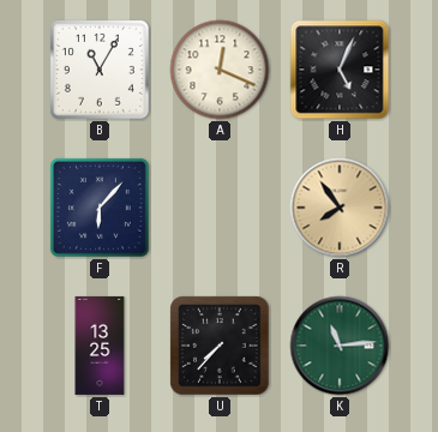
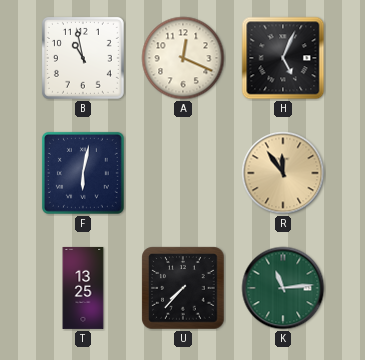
B: 11:05 -> 10:58
F: 6:07 -> 6:02
R: 7:54 -> 11:54
